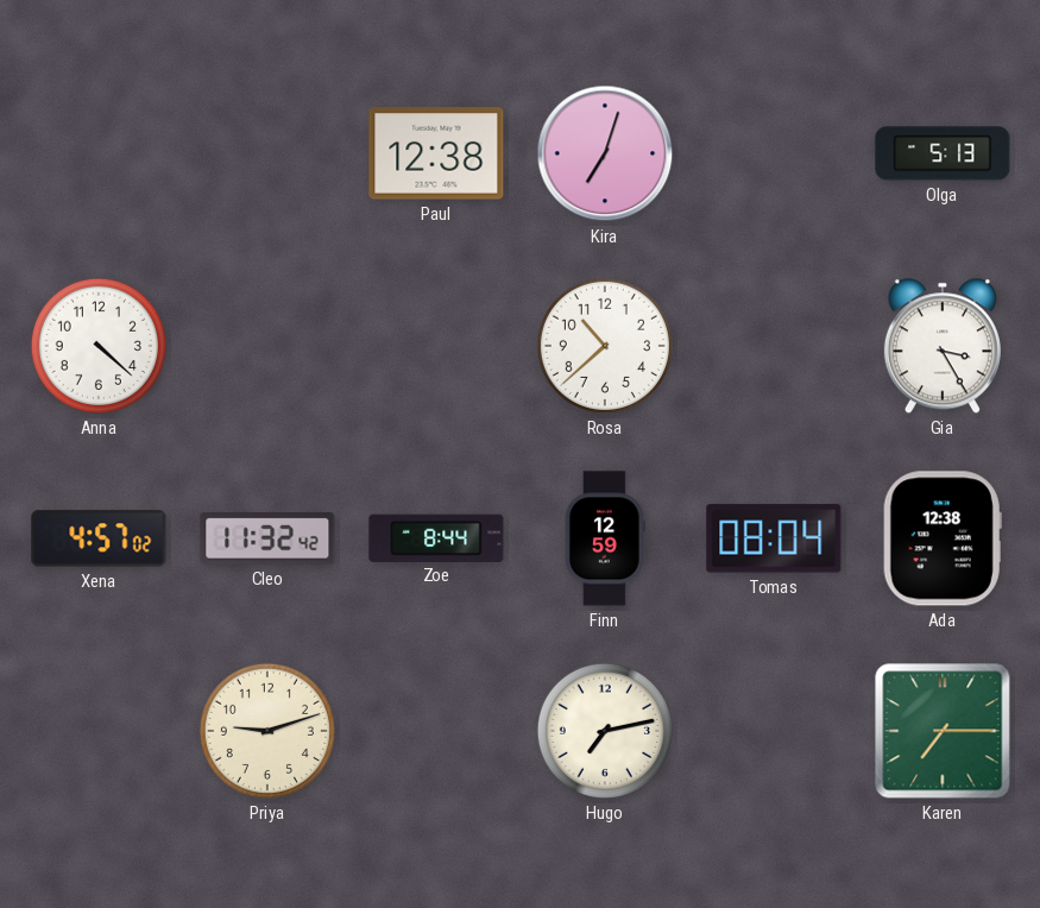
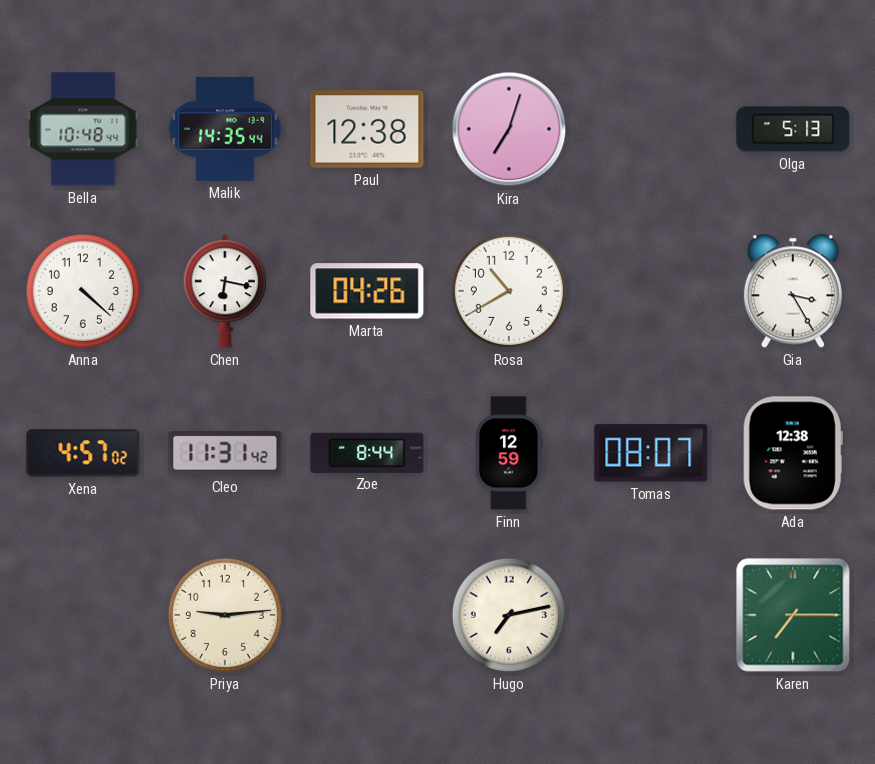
Bella: none -> 10:48
Malik: none -> 14:35
Chen: none -> 6:17
Marta: none -> 04:26
Rosa: 10:38 -> 10:40
Cleo: 11:32 -> 11:31
Tomas: 08:04 -> 08:07
Priya: 9:12 -> 9:14
